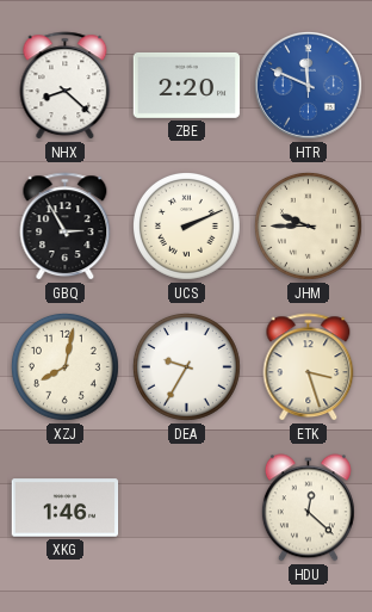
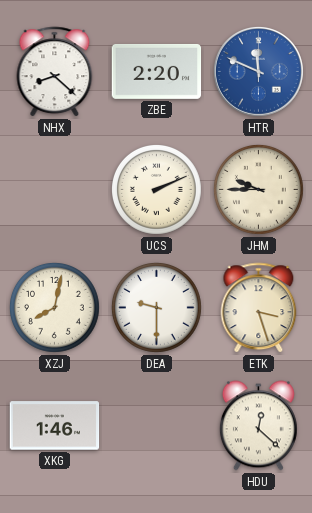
GBQ: 2:55 -> none
DEA: 9:35 -> 9:30
